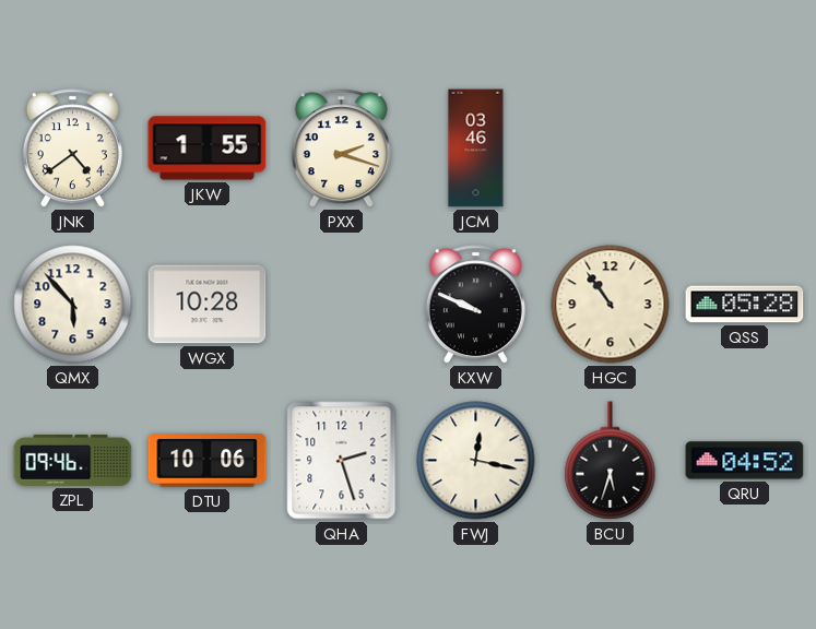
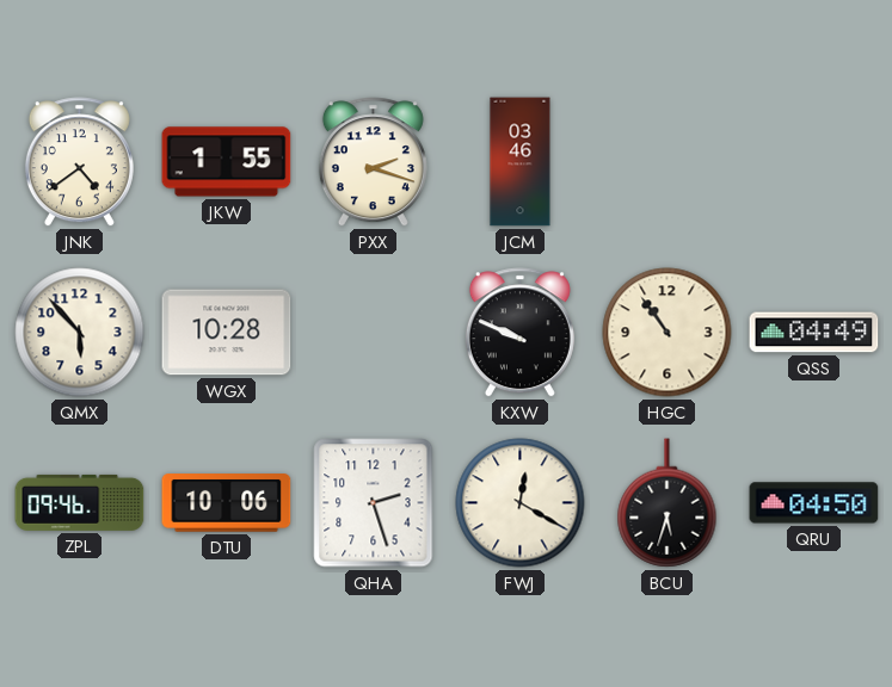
QSS: 05:28 -> 04:49
FWJ: 12:17 -> 12:20
QRU: 04:52 -> 04:50
